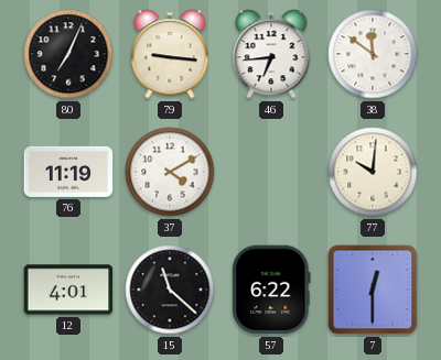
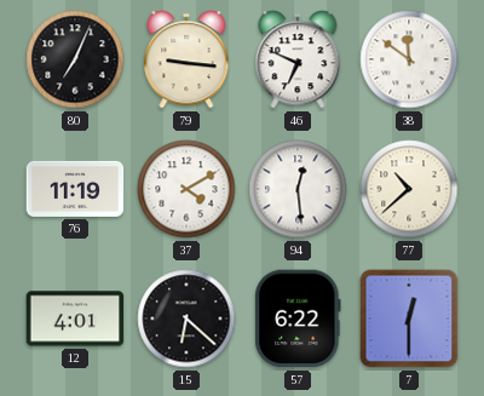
46: 6:44 -> 6:49
94: none -> 12:29
77: 10:01 -> 10:38
15: 11:22 -> 6:22
